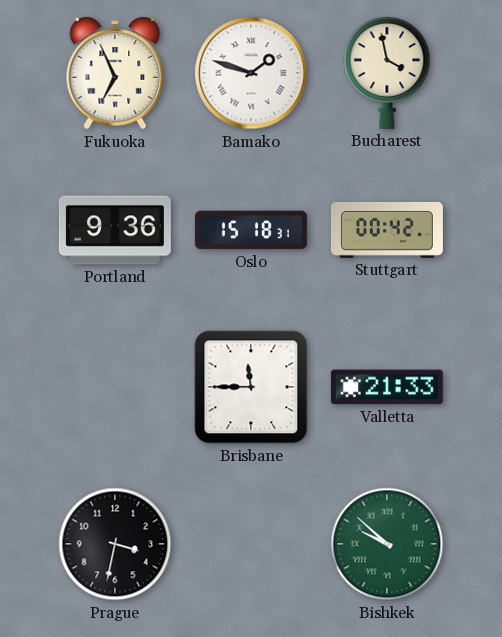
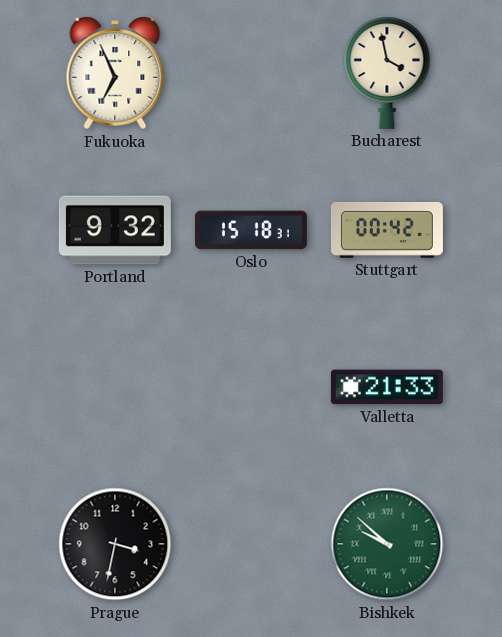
Bamako: 1:48 -> none
Portland: 9:36 -> 9:32
Brisbane: 11:45 -> none
